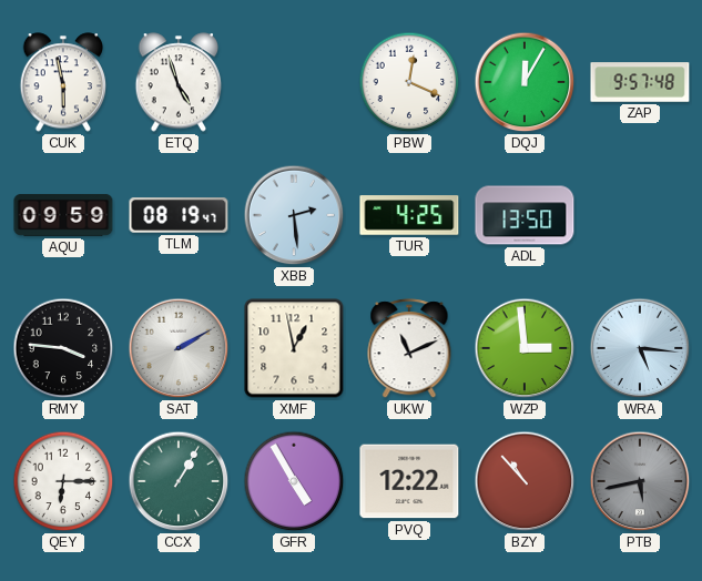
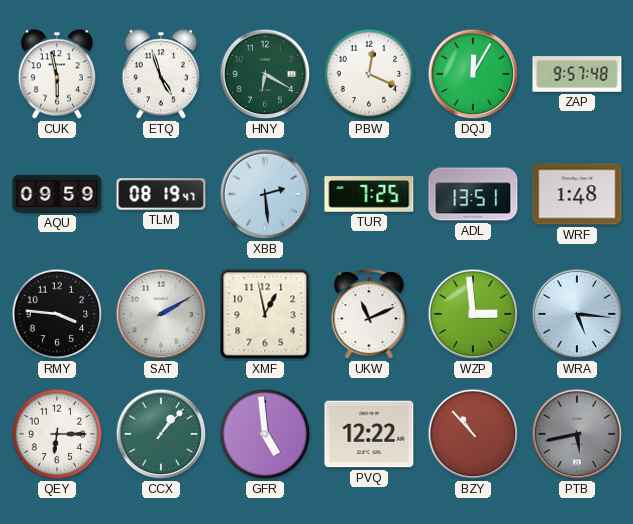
HNY: none -> 6:20
TUR: 4:25 -> 7:25
ADL: 13:50 -> 13:51
WRF: none -> 1:48
CCX: 1:05 -> 1:07
GFR: 4:55 -> 4:59
